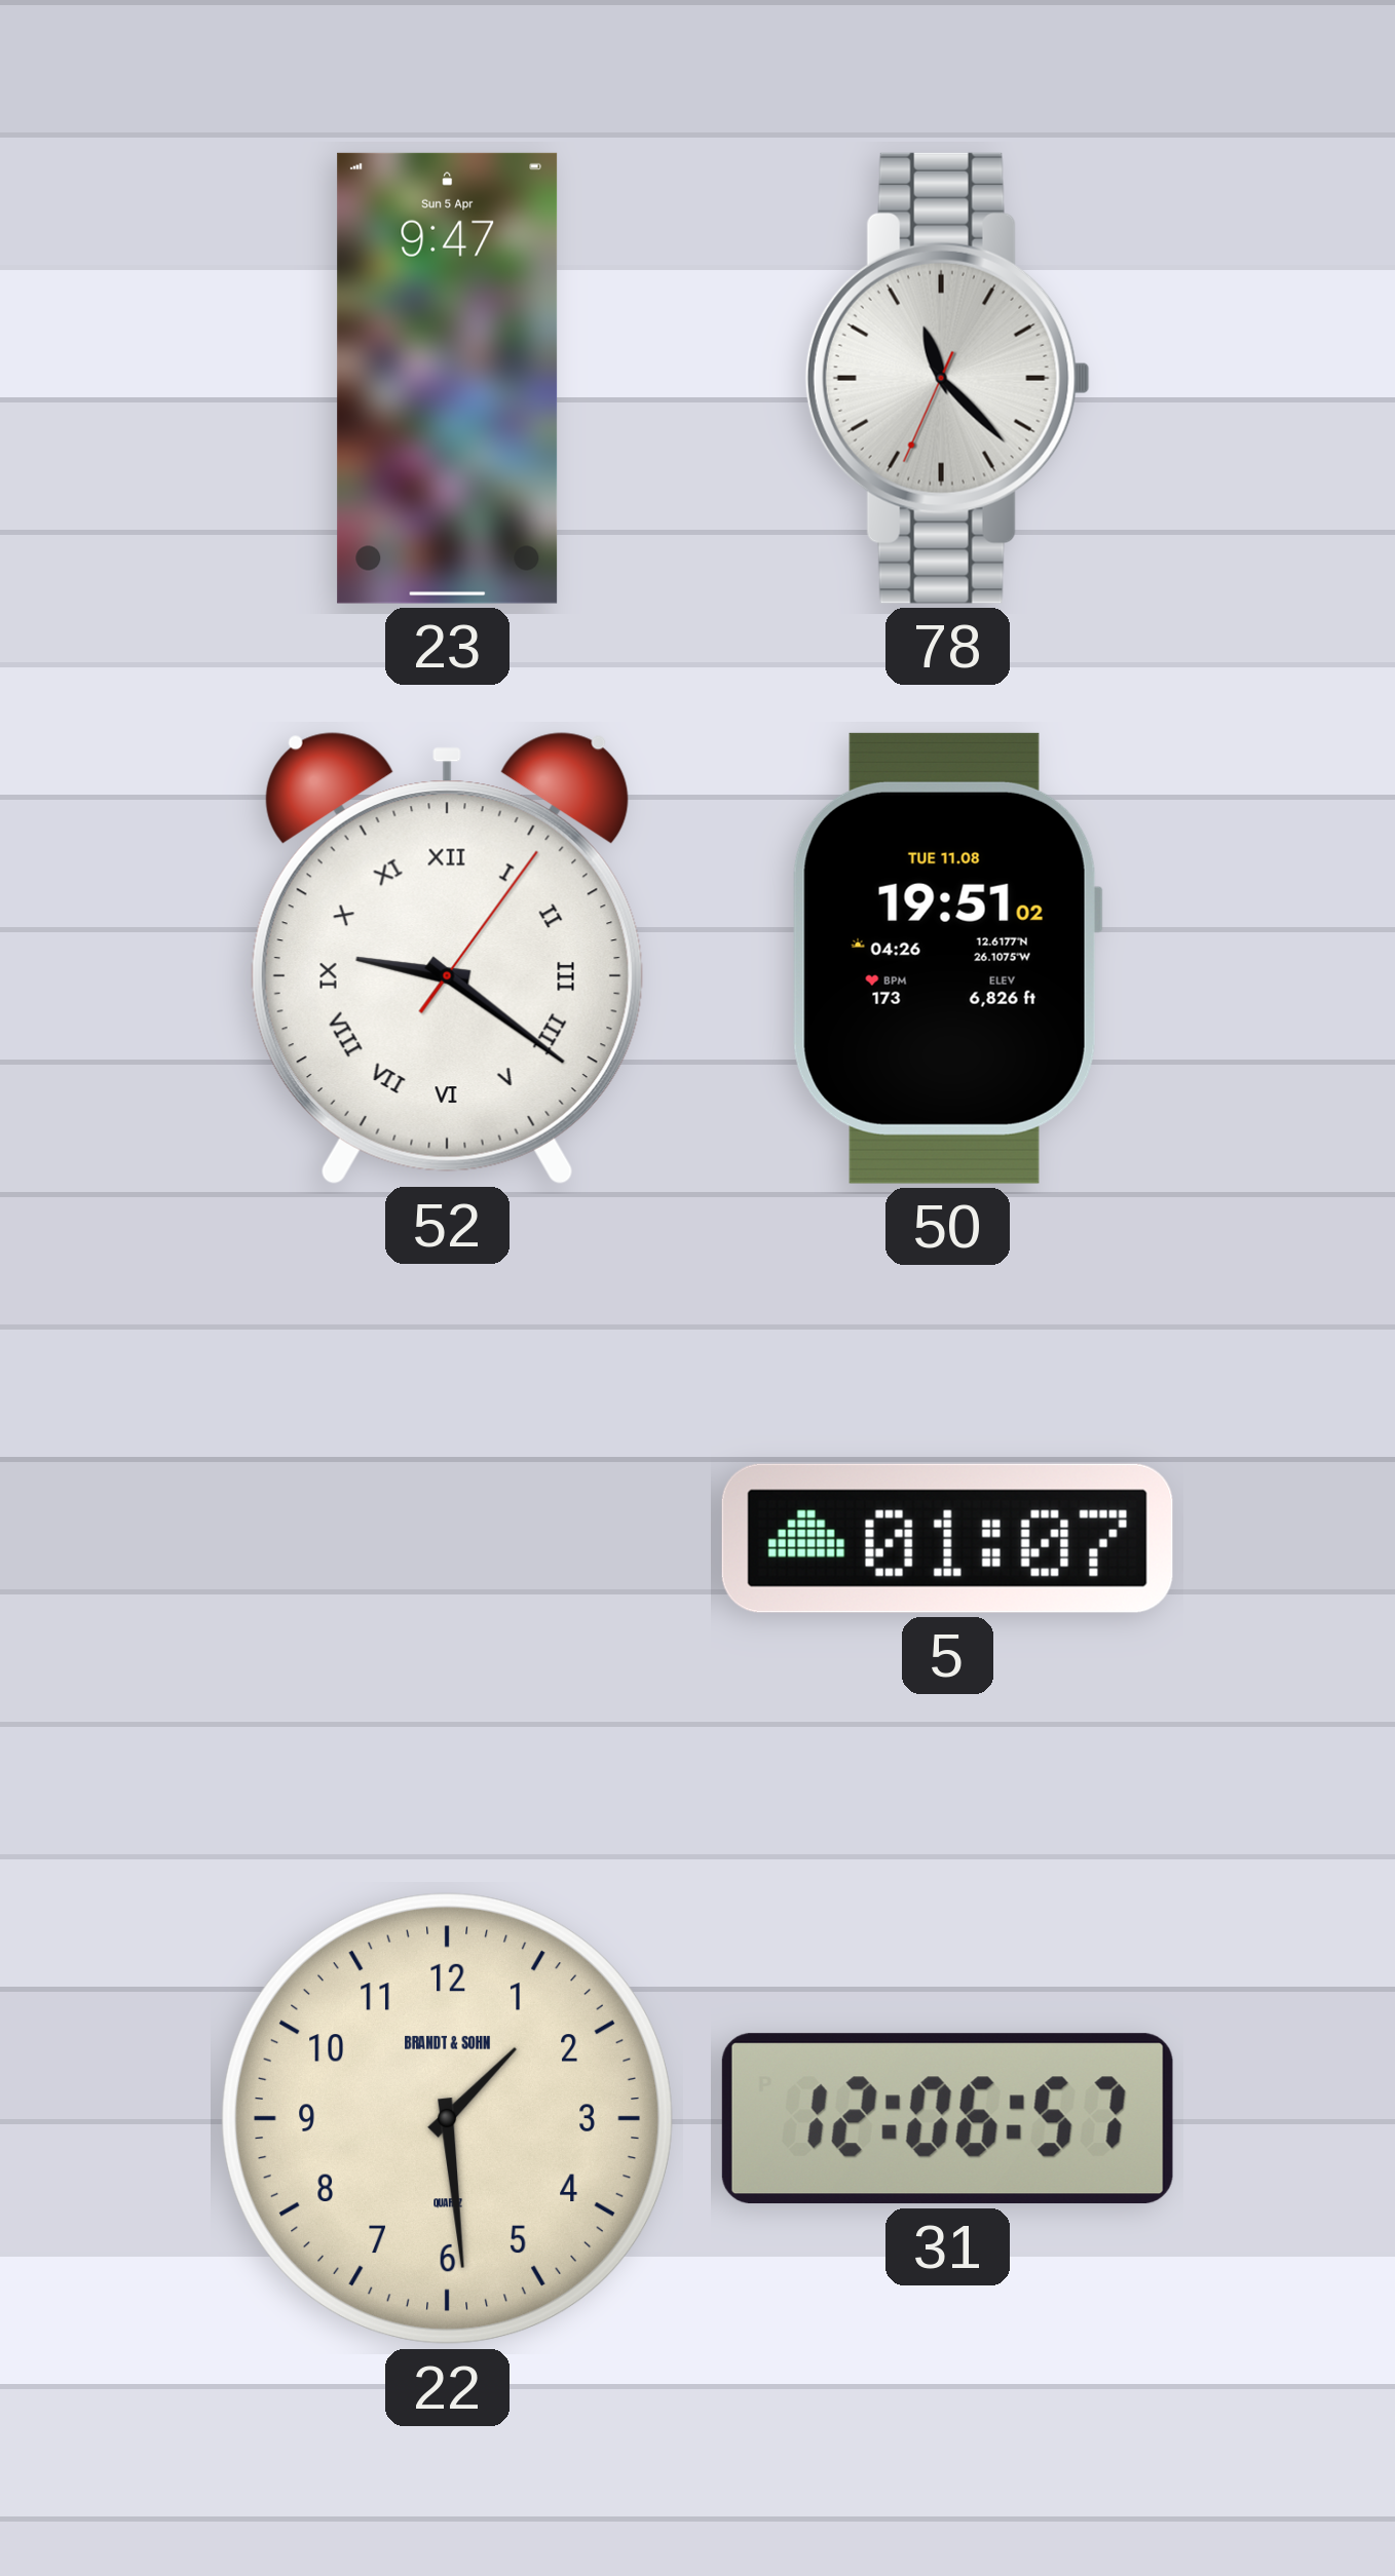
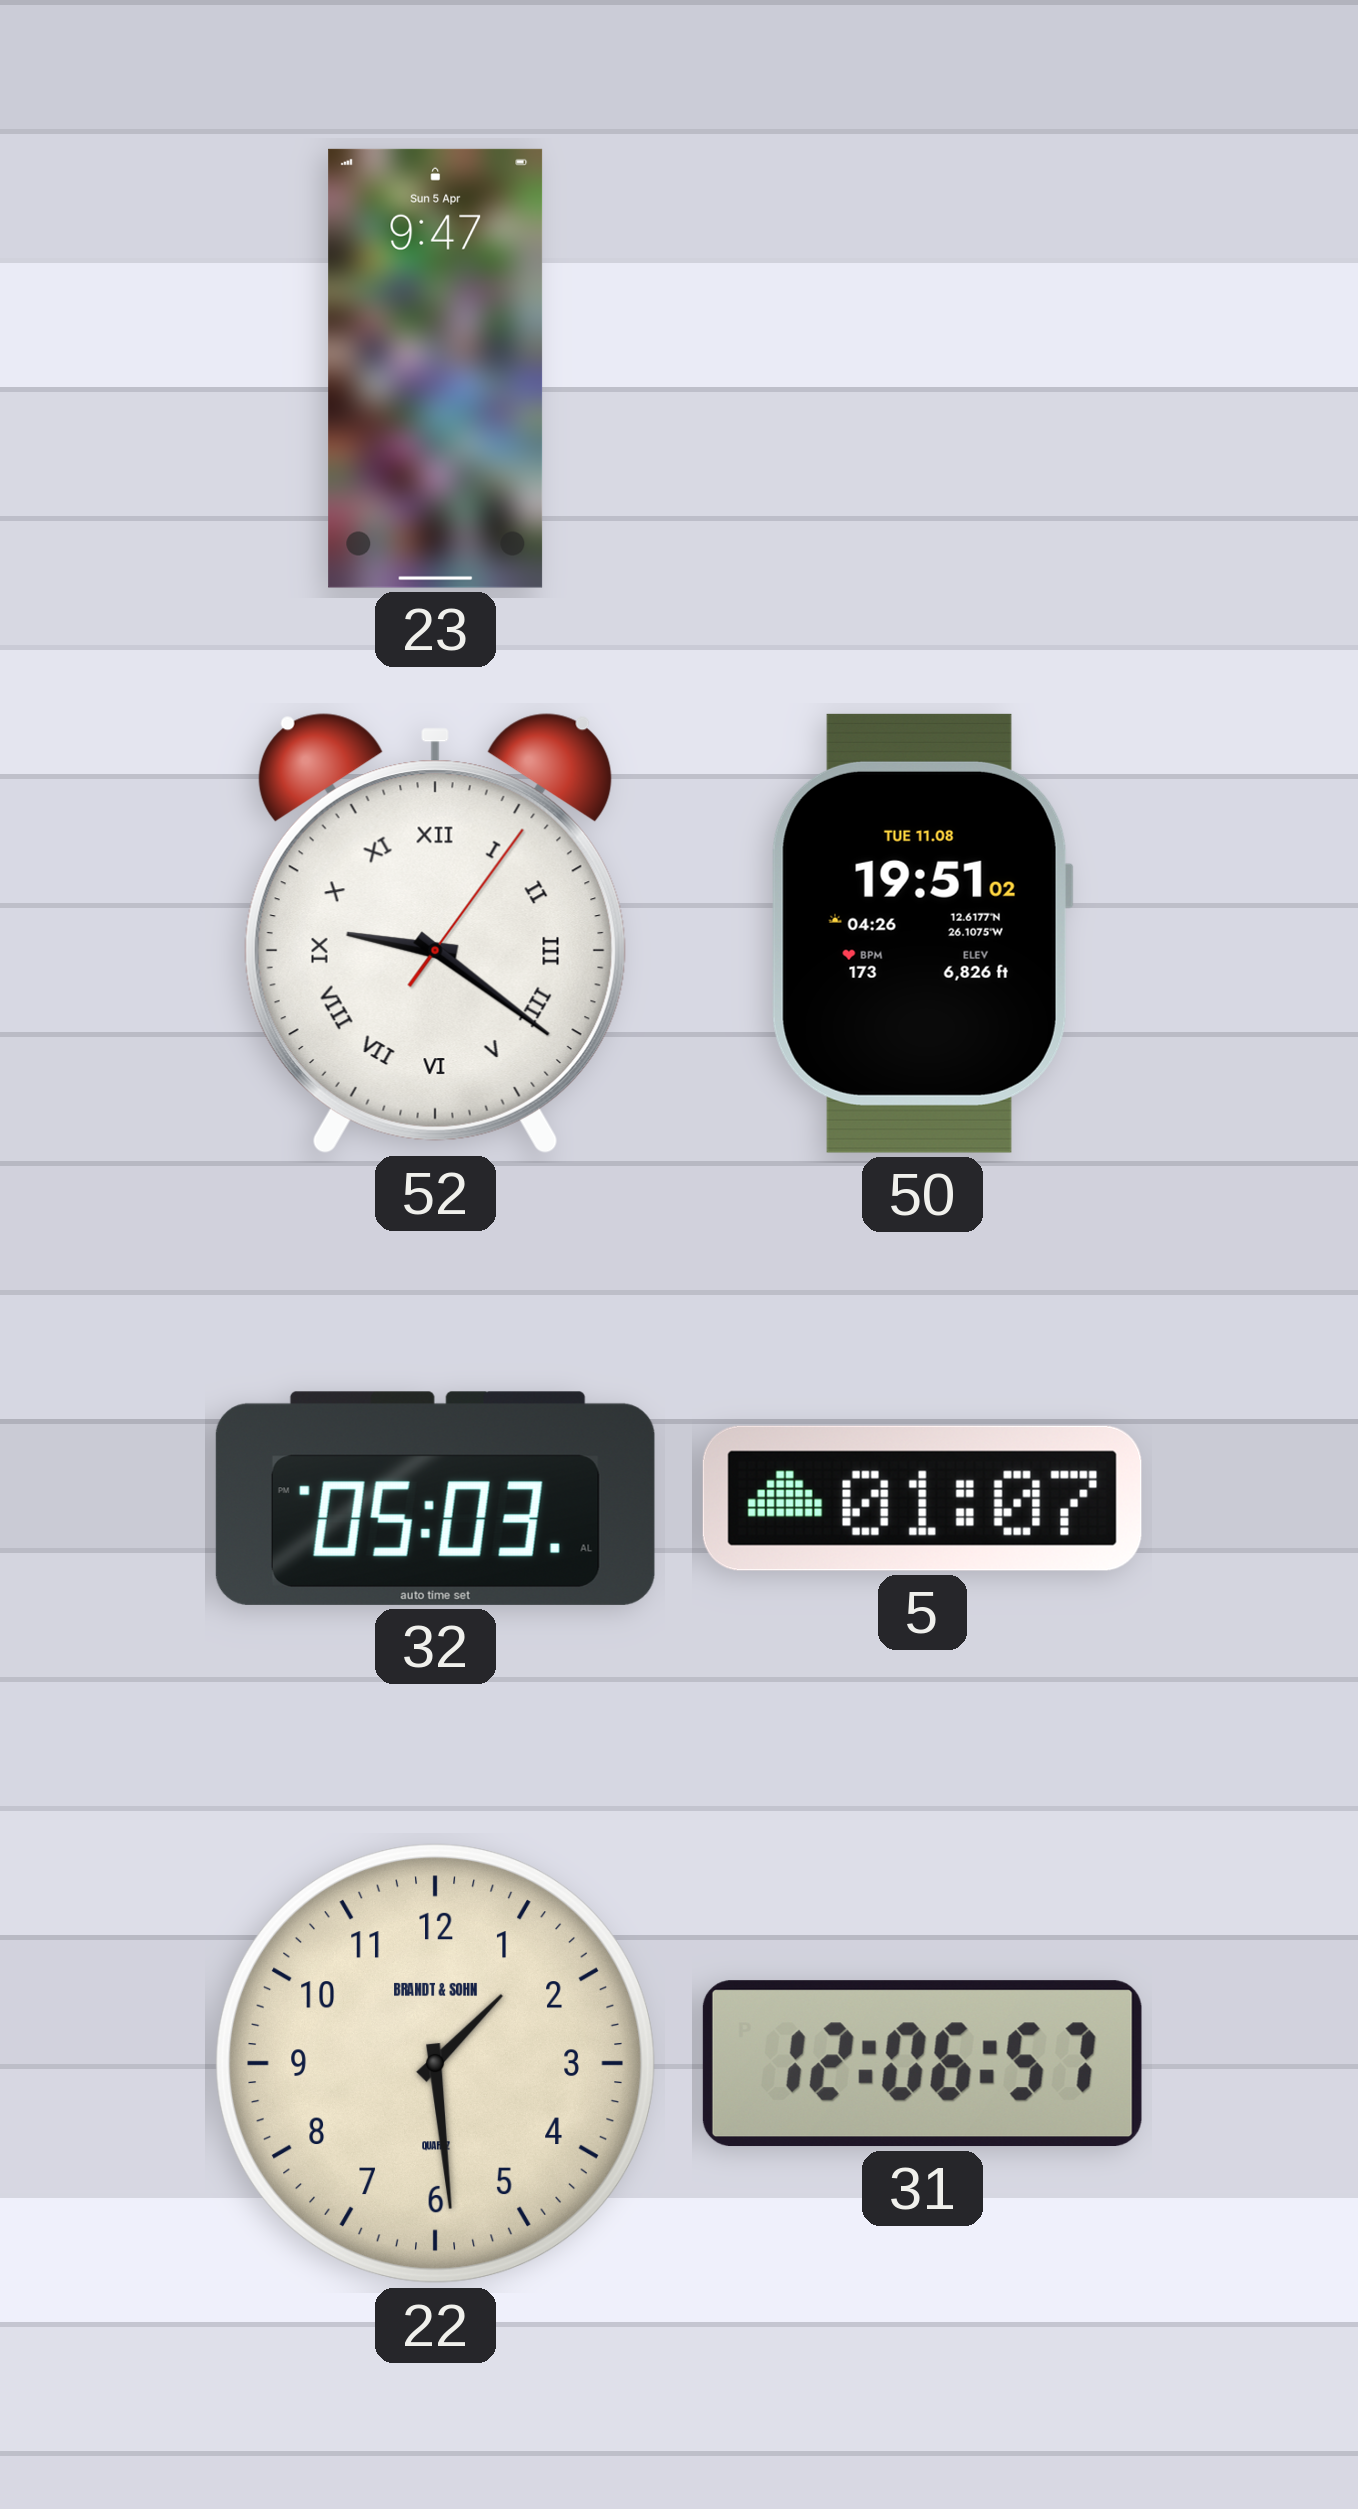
78: 11:22 -> none
32: none -> 05:03
